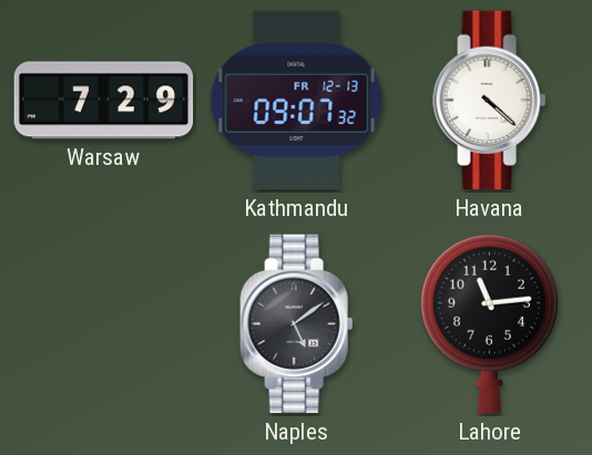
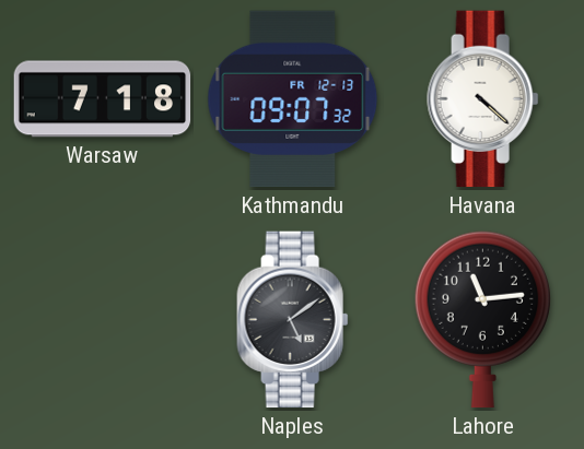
Warsaw: 7:29 -> 7:18
